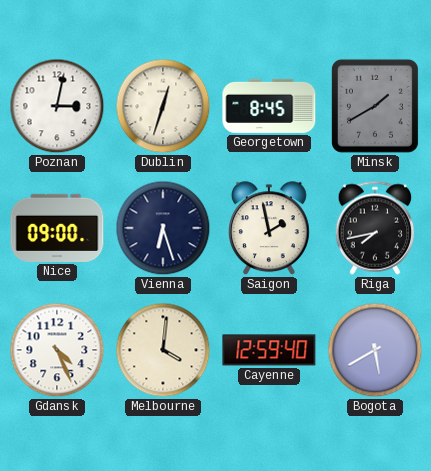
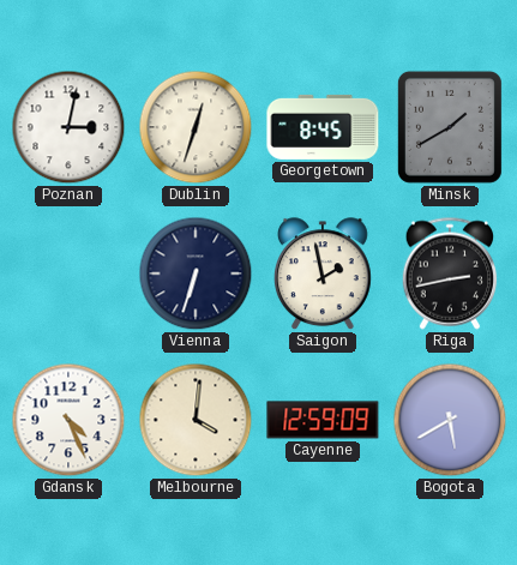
Nice: 09:00 -> none
Vienna: 6:27 -> 6:33
Riga: 7:43 -> 2:43
Cayenne: 12:59:40 -> 12:59:09
